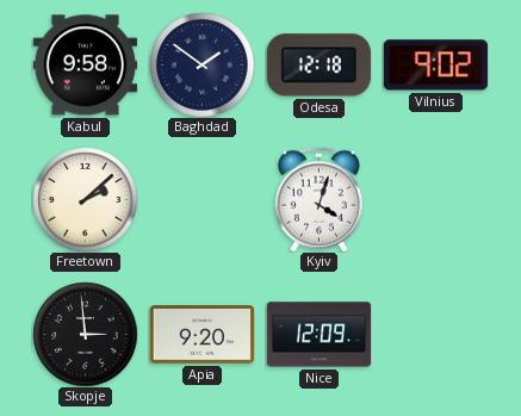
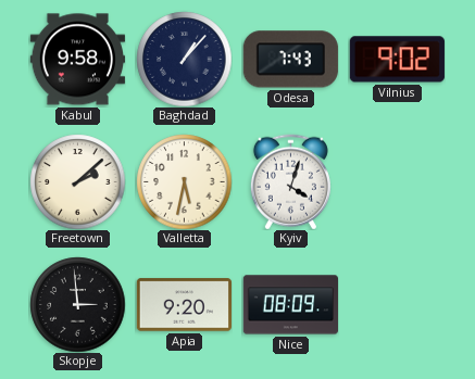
Baghdad: 1:51 -> 1:07
Odesa: 12:18 -> 7:43
Valletta: none -> 5:32
Nice: 12:09 -> 08:09
